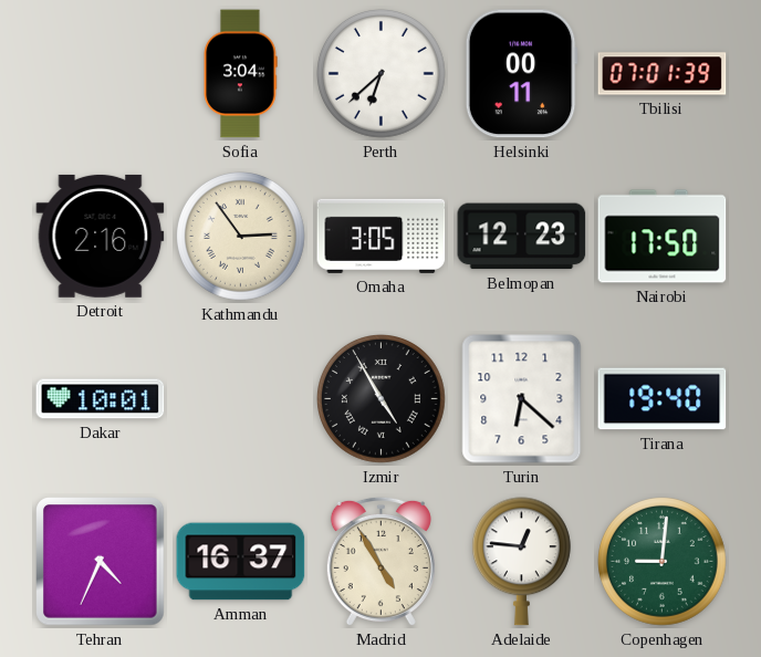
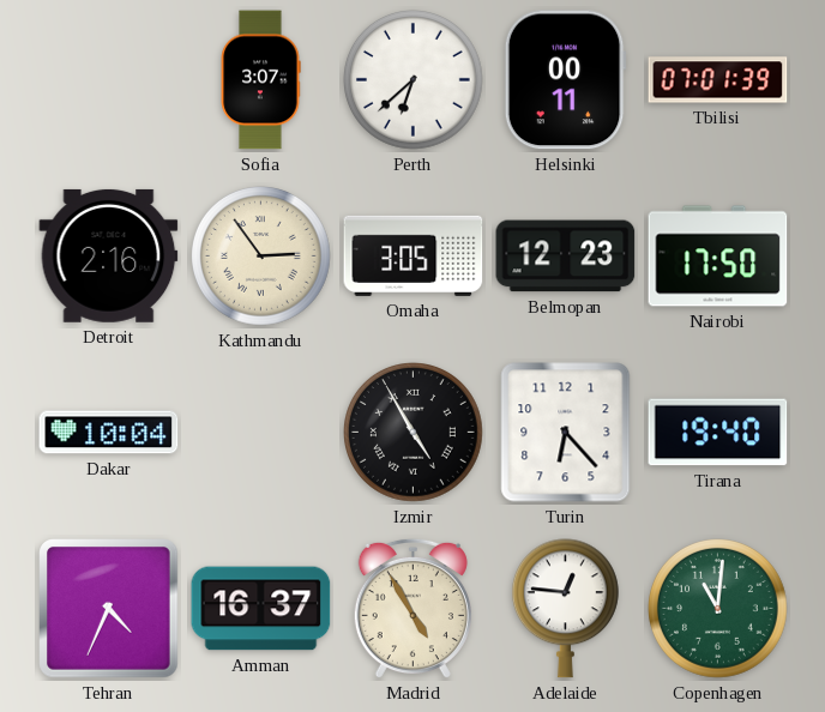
Sofia: 3:04 -> 3:07
Dakar: 10:01 -> 10:04
Turin: 6:22 -> 6:23
Copenhagen: 9:01 -> 11:01
